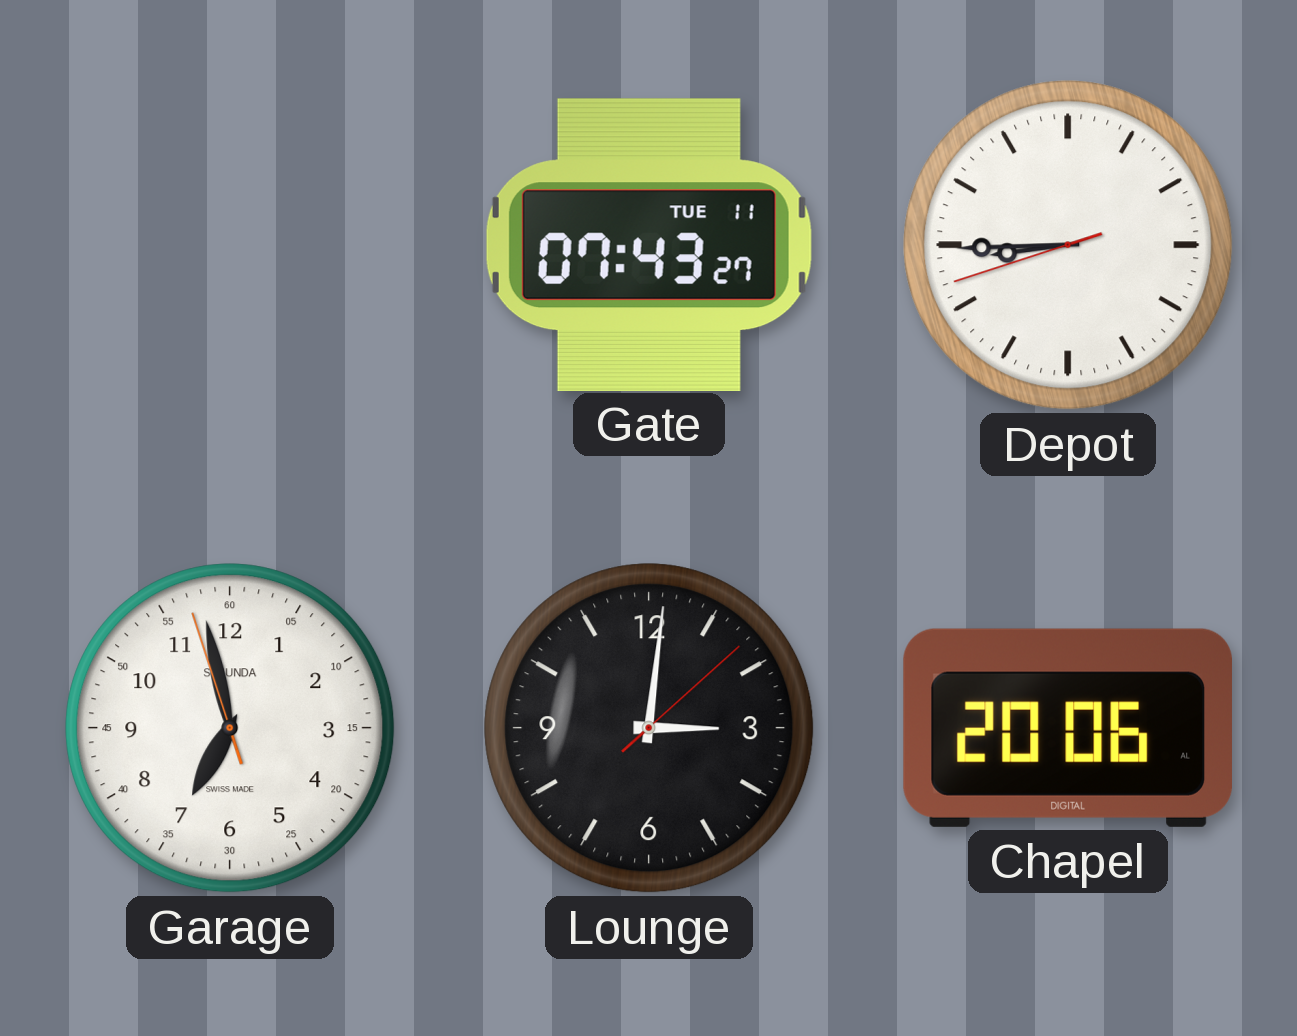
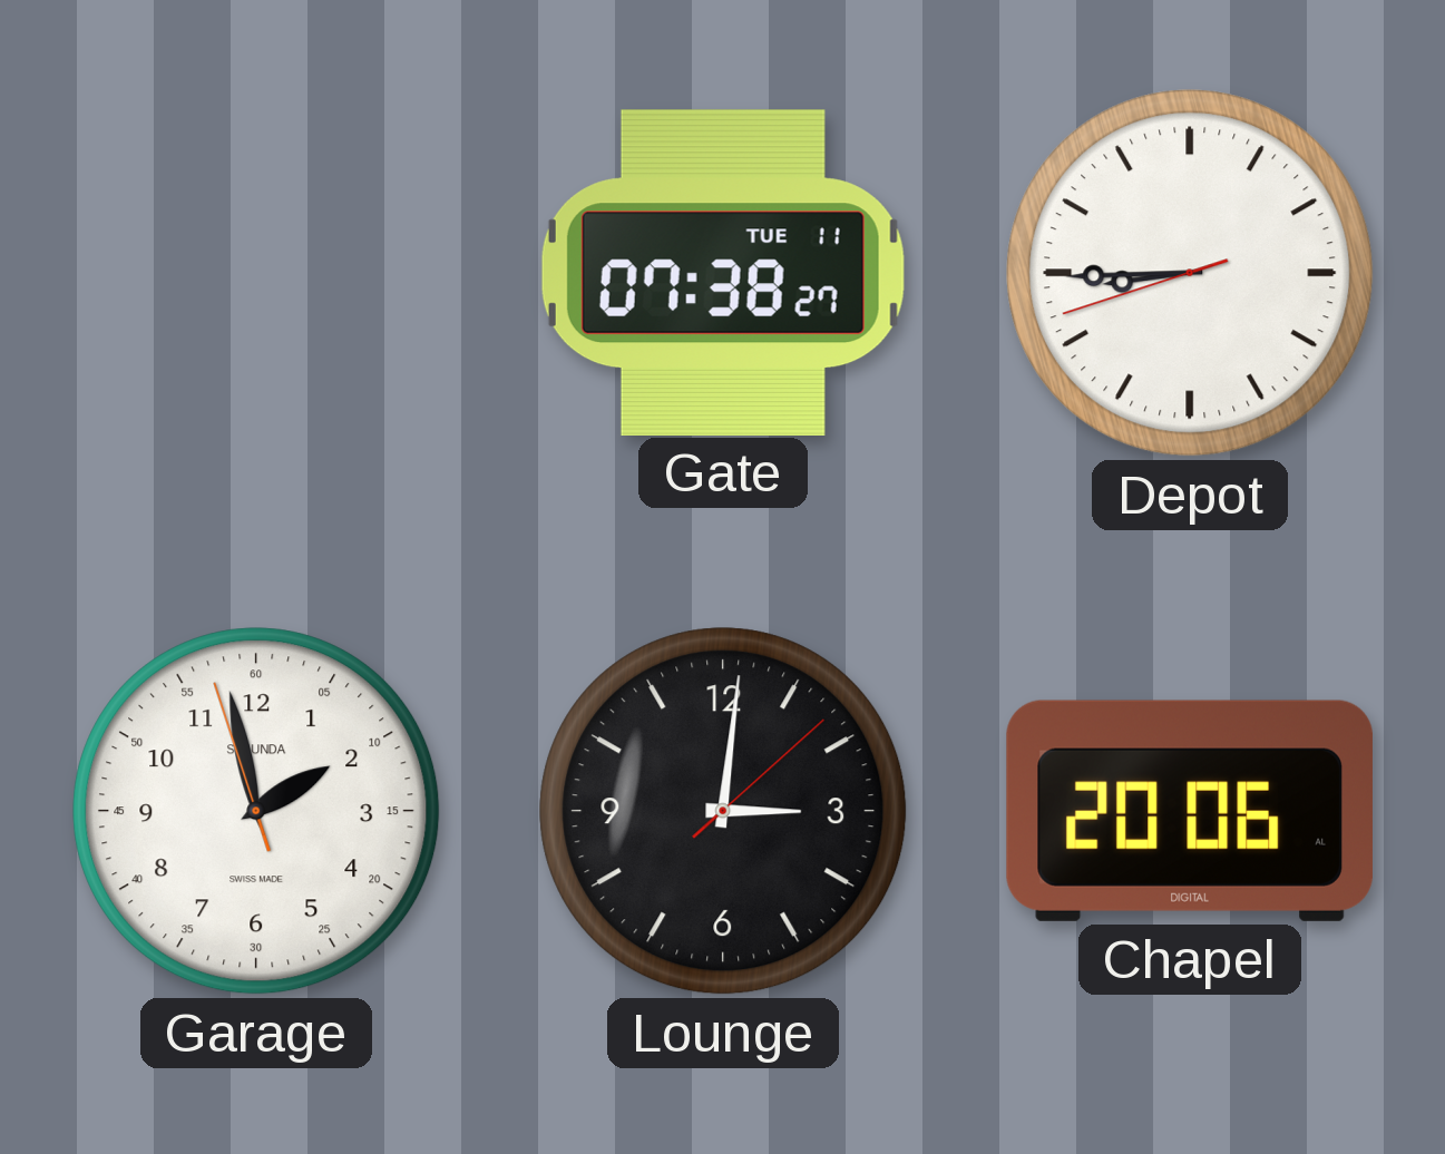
Gate: 07:43 -> 07:38
Garage: 6:57 -> 1:57
